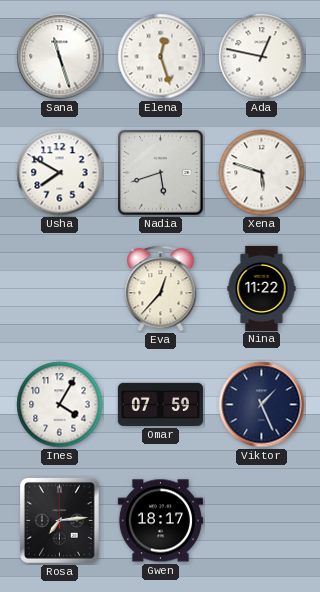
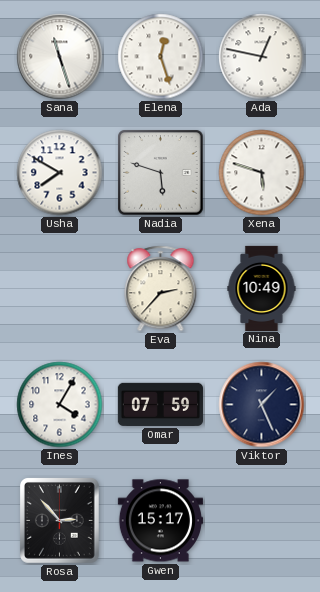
Nadia: 5:42 -> 5:48
Eva: 12:37 -> 2:37
Nina: 11:22 -> 10:49
Rosa: 7:14 -> 2:53
Gwen: 18:17 -> 15:17
